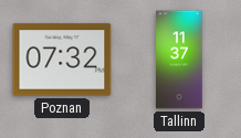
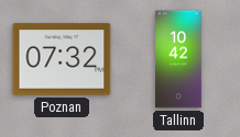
Tallinn: 11:37 -> 10:42
